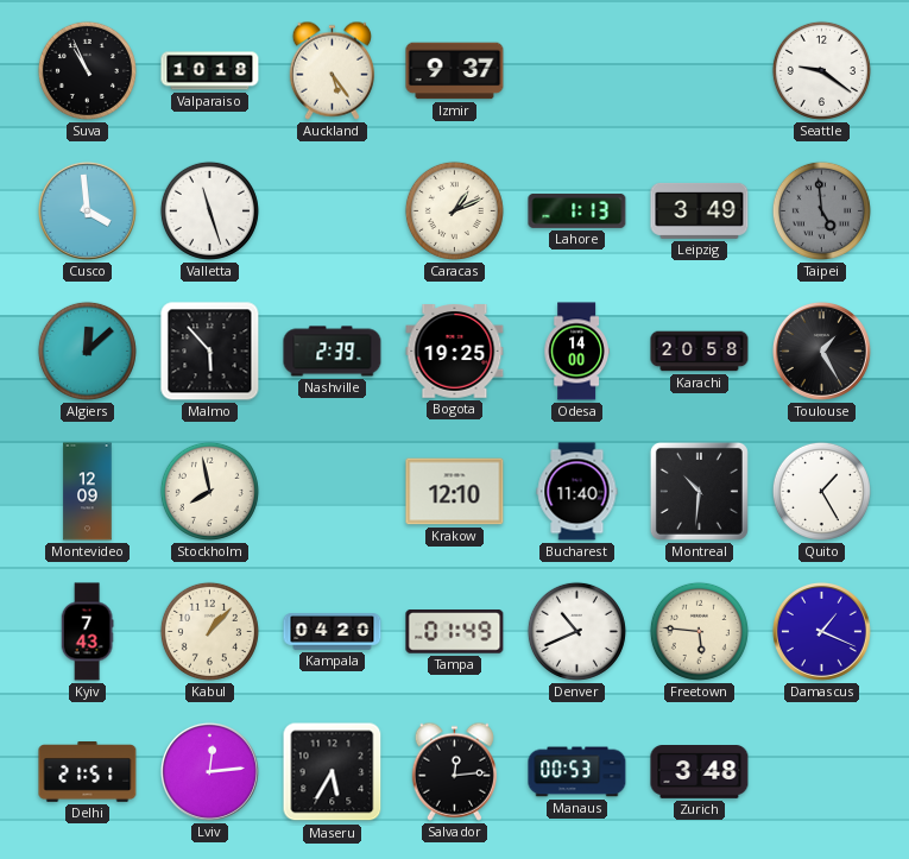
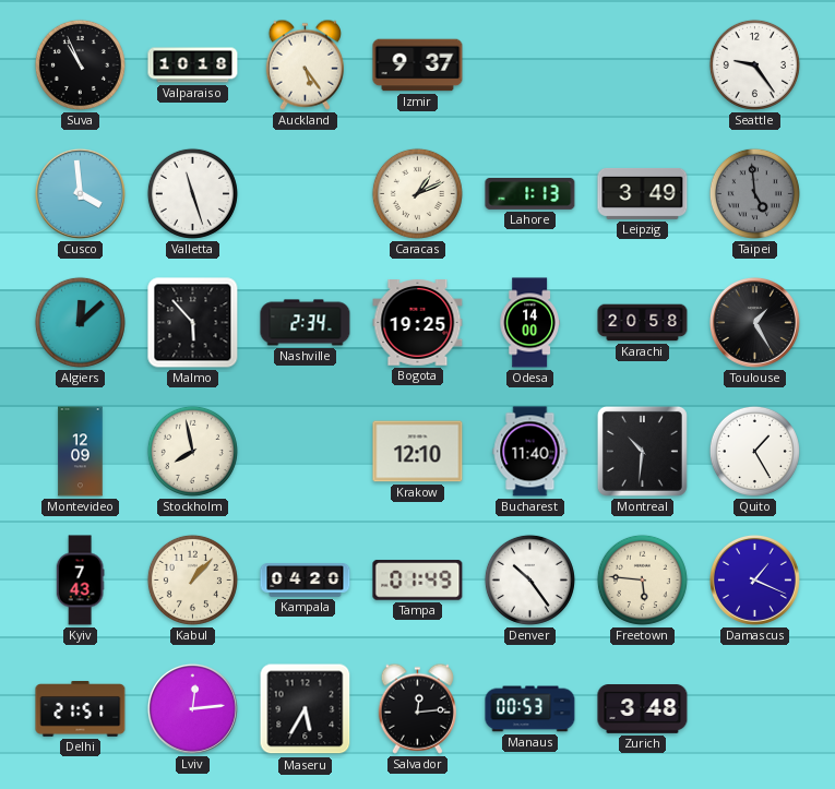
Seattle: 9:21 -> 9:24
Nashville: 2:39 -> 2:34
Denver: 10:41 -> 10:24
